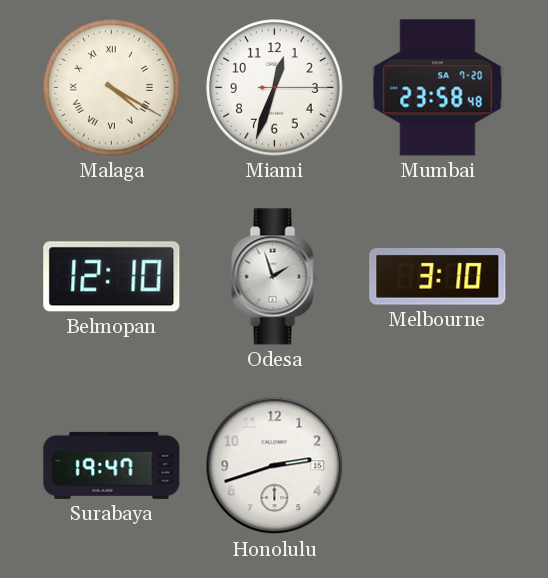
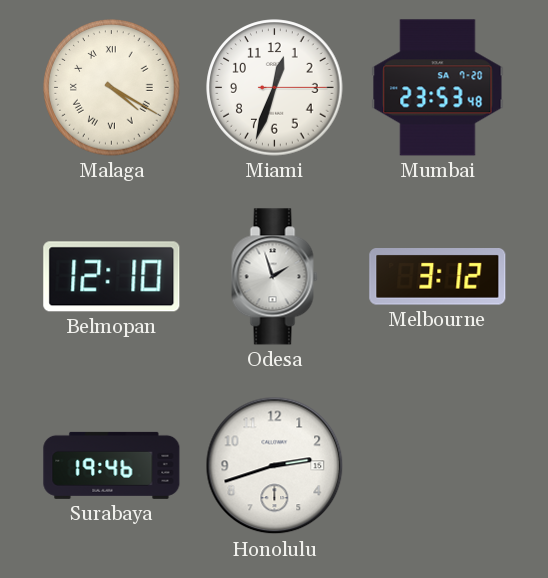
Mumbai: 23:58 -> 23:53
Melbourne: 3:10 -> 3:12
Surabaya: 19:47 -> 19:46
